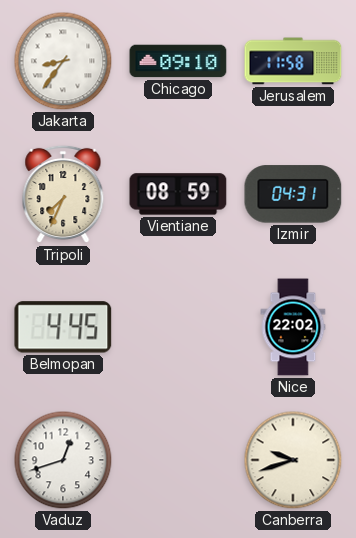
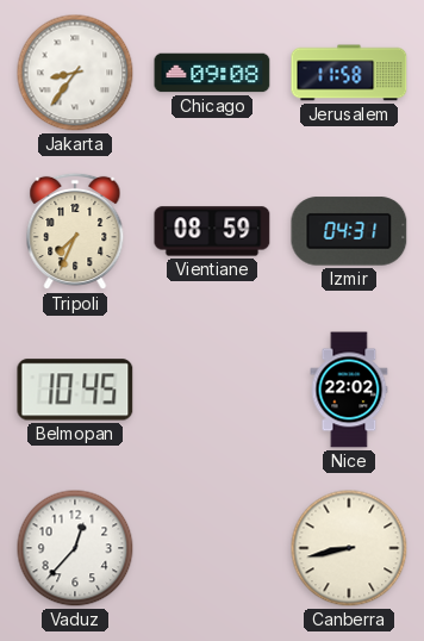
Chicago: 09:10 -> 09:08
Belmopan: 4:45 -> 10:45
Vaduz: 12:42 -> 12:37
Canberra: 9:42 -> 8:43
